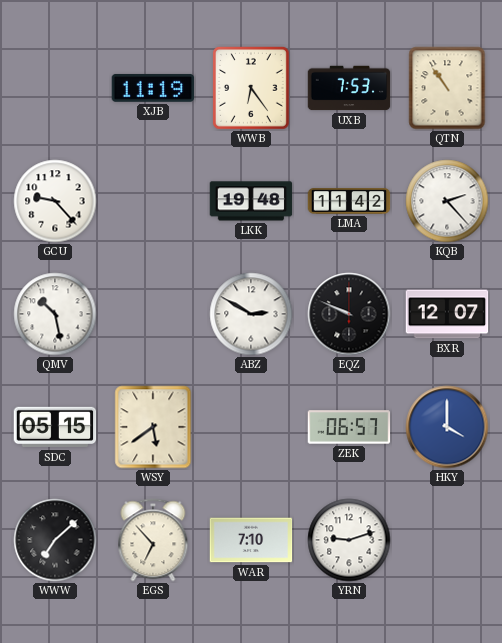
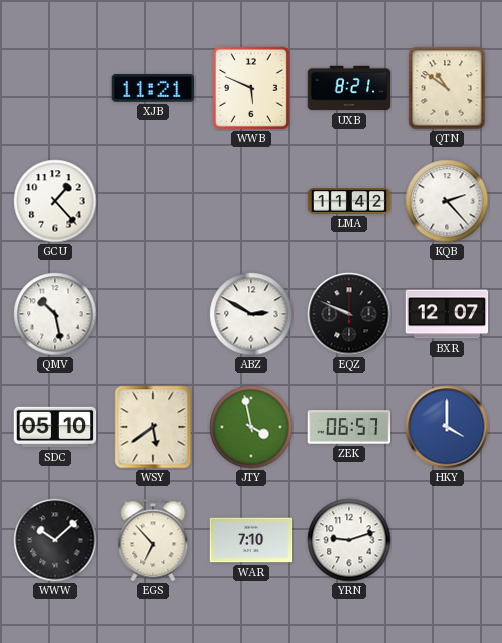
XJB: 11:19 -> 11:21
WWB: 6:24 -> 5:49
UXB: 7:53 -> 8:21
QTN: 10:54 -> 10:51
GCU: 9:23 -> 1:23
LKK: 19:48 -> none
SDC: 05:15 -> 05:10
JTY: none -> 3:58
WWW: 7:08 -> 10:08
